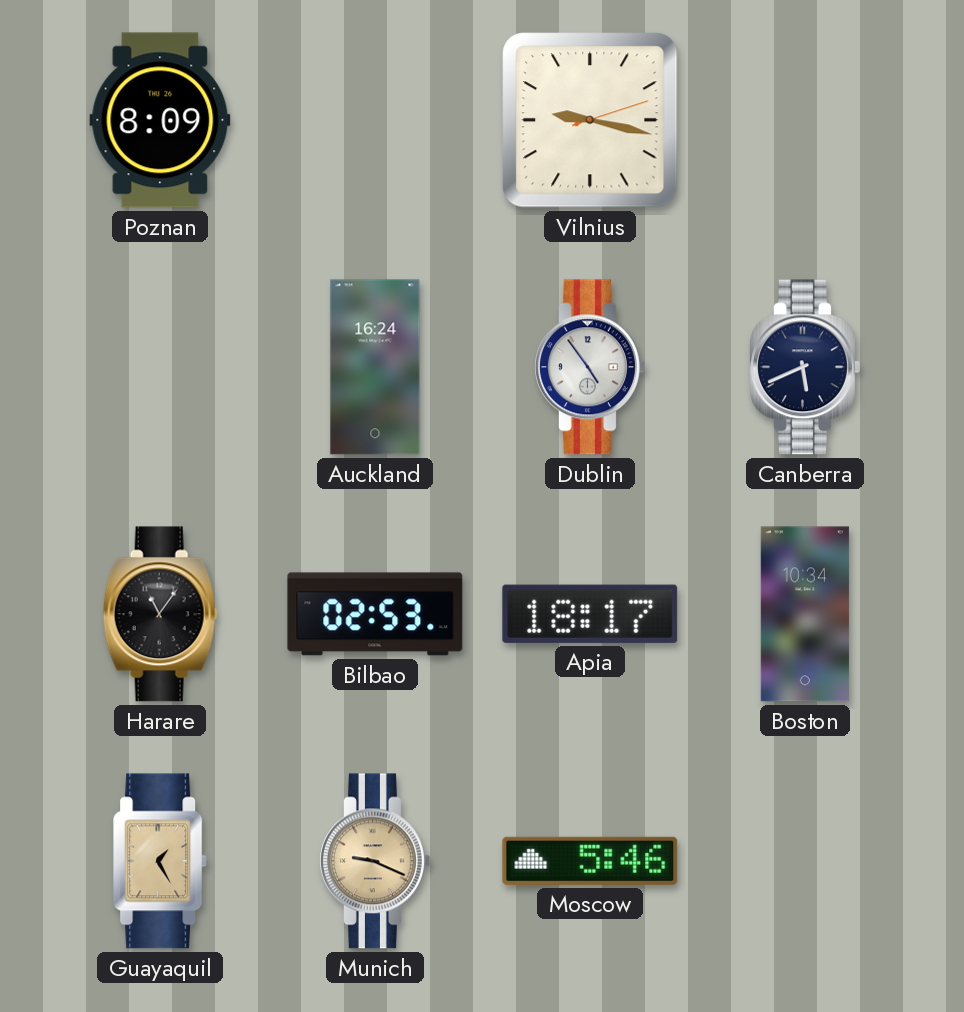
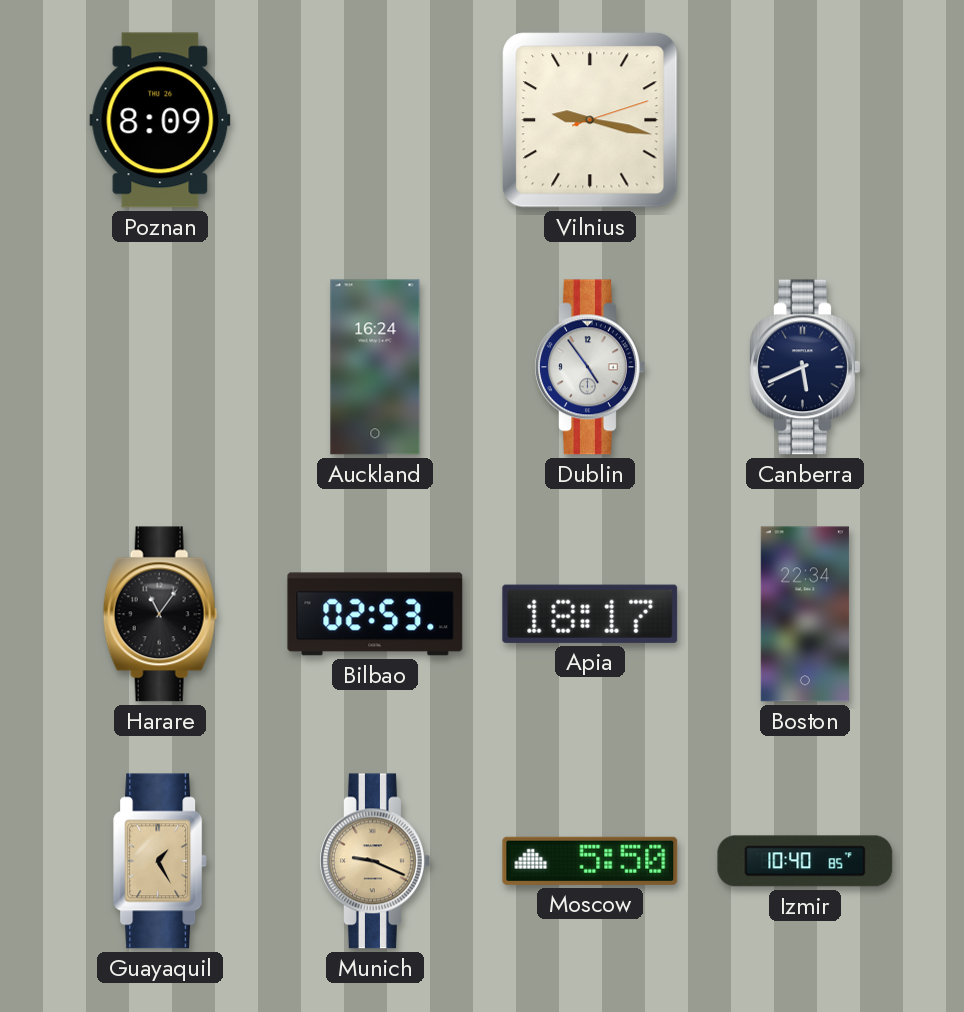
Boston: 10:34 -> 22:34
Moscow: 5:46 -> 5:50
Izmir: none -> 10:40
